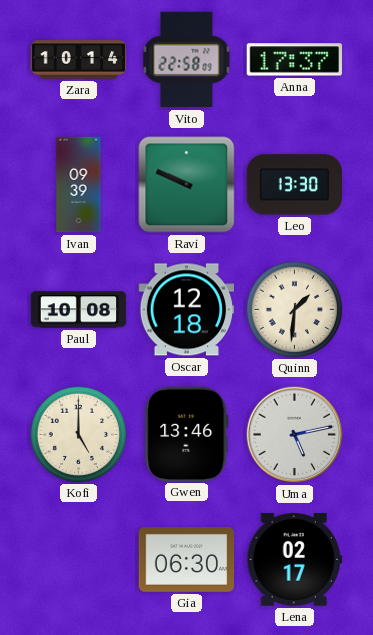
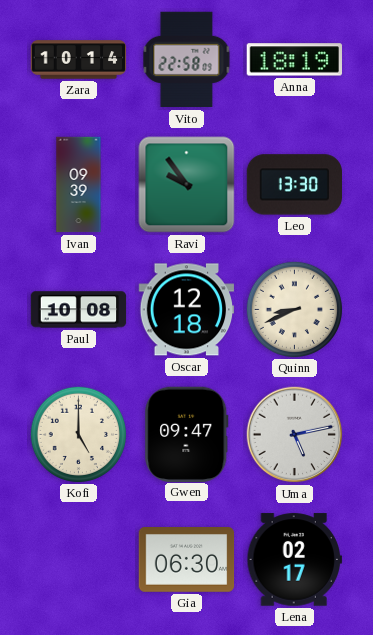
Anna: 17:37 -> 18:19
Ravi: 9:49 -> 9:54
Quinn: 1:31 -> 8:41
Gwen: 13:46 -> 09:47
